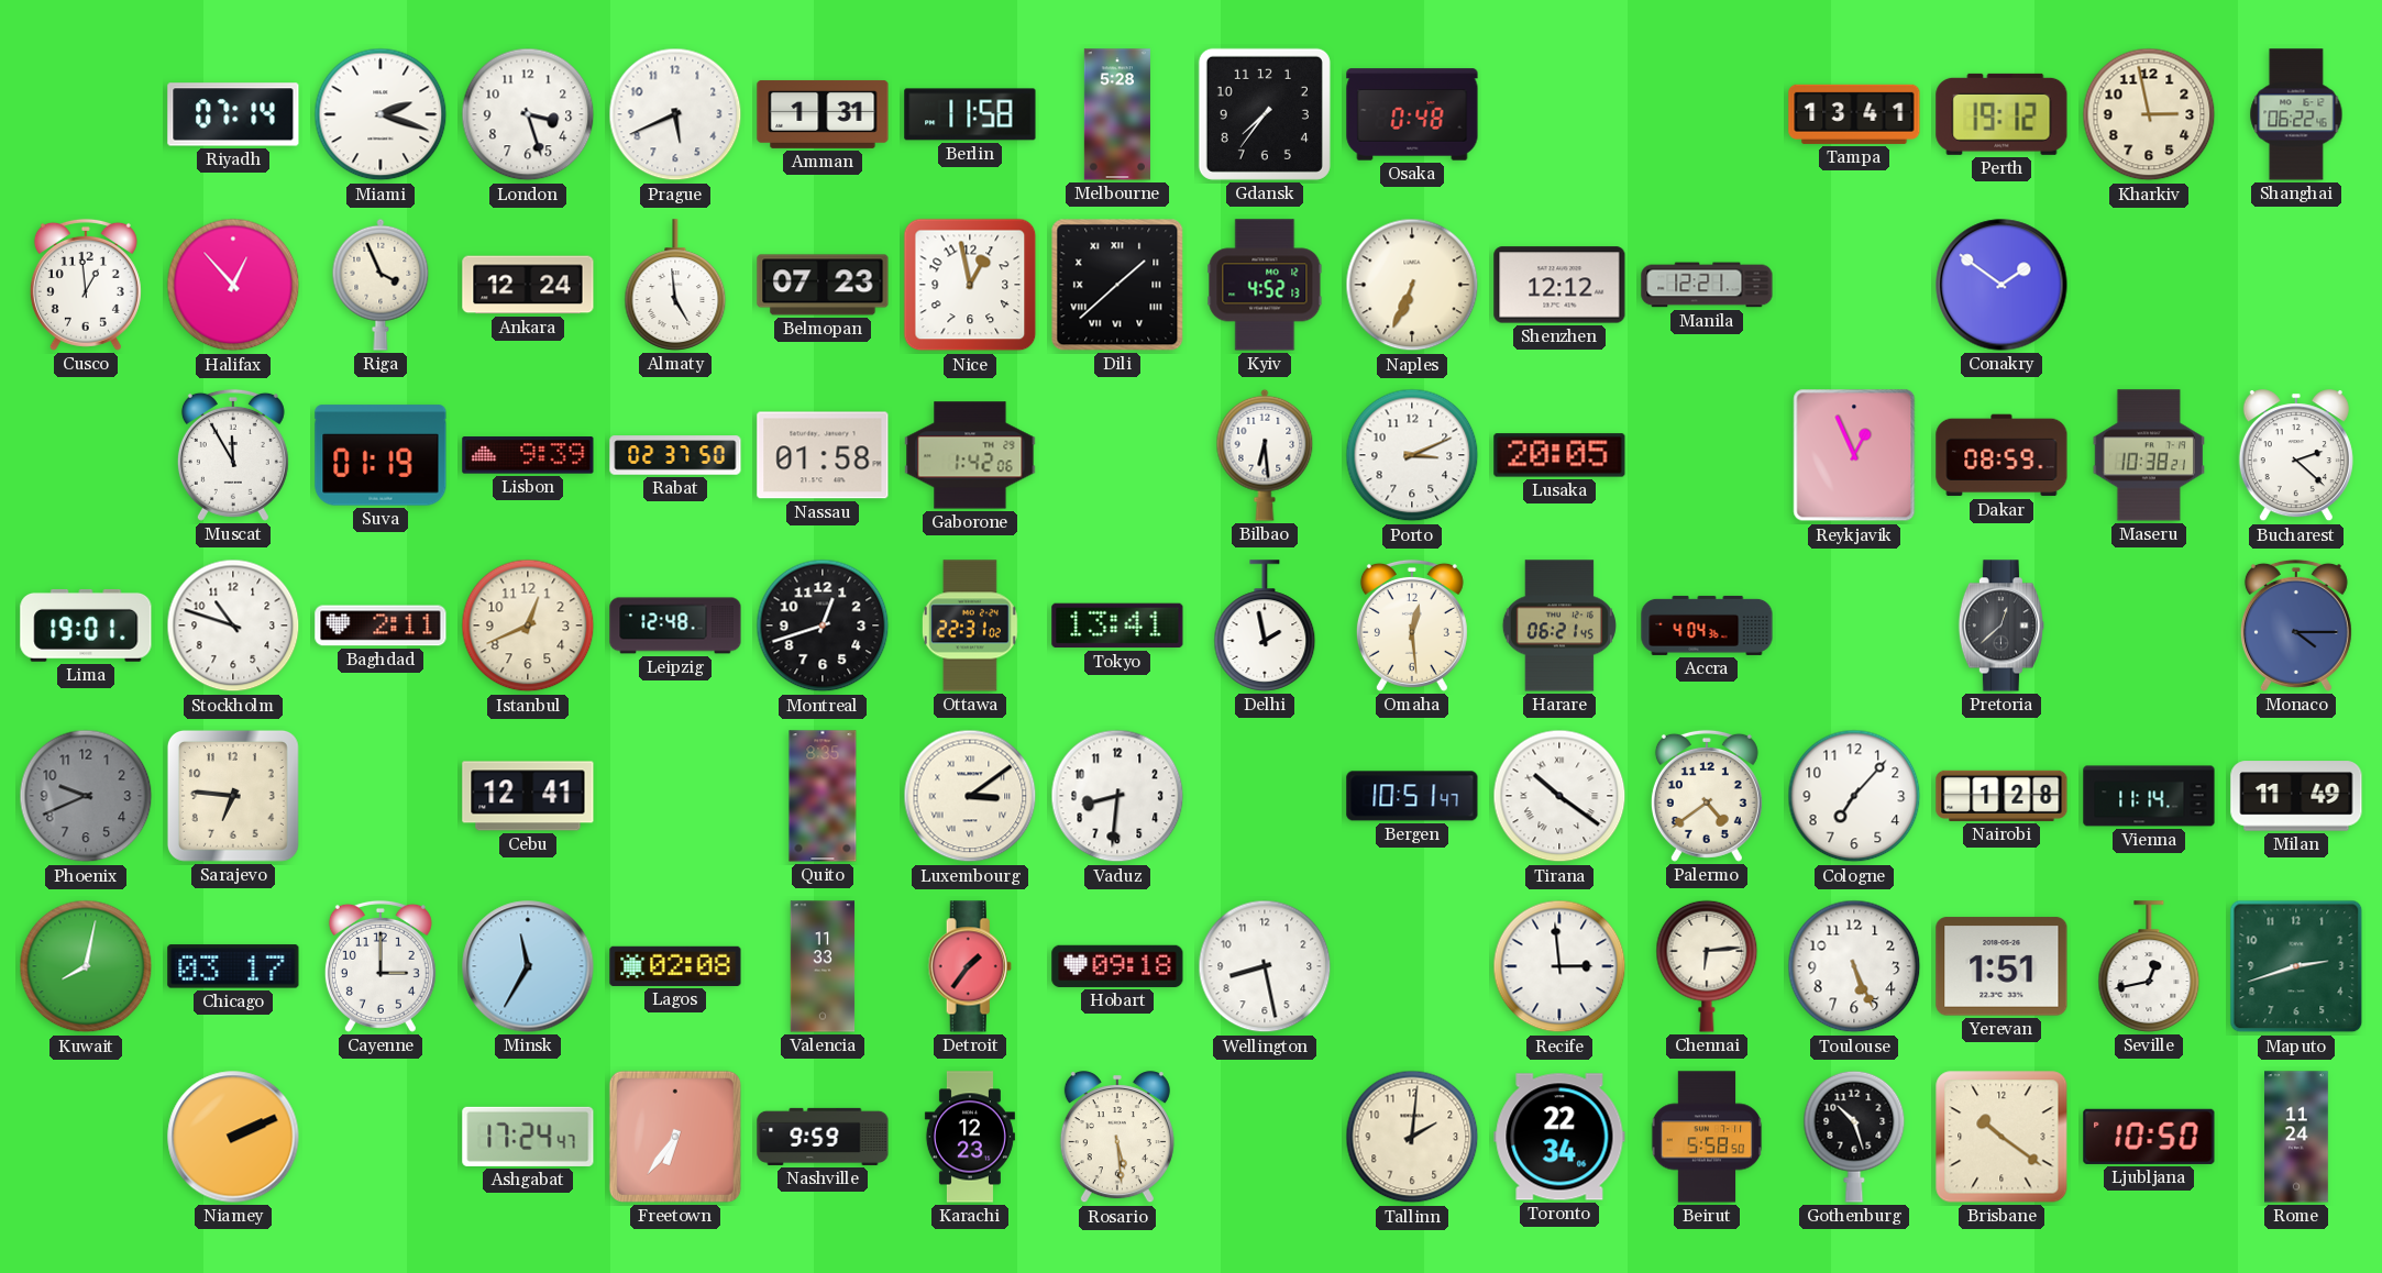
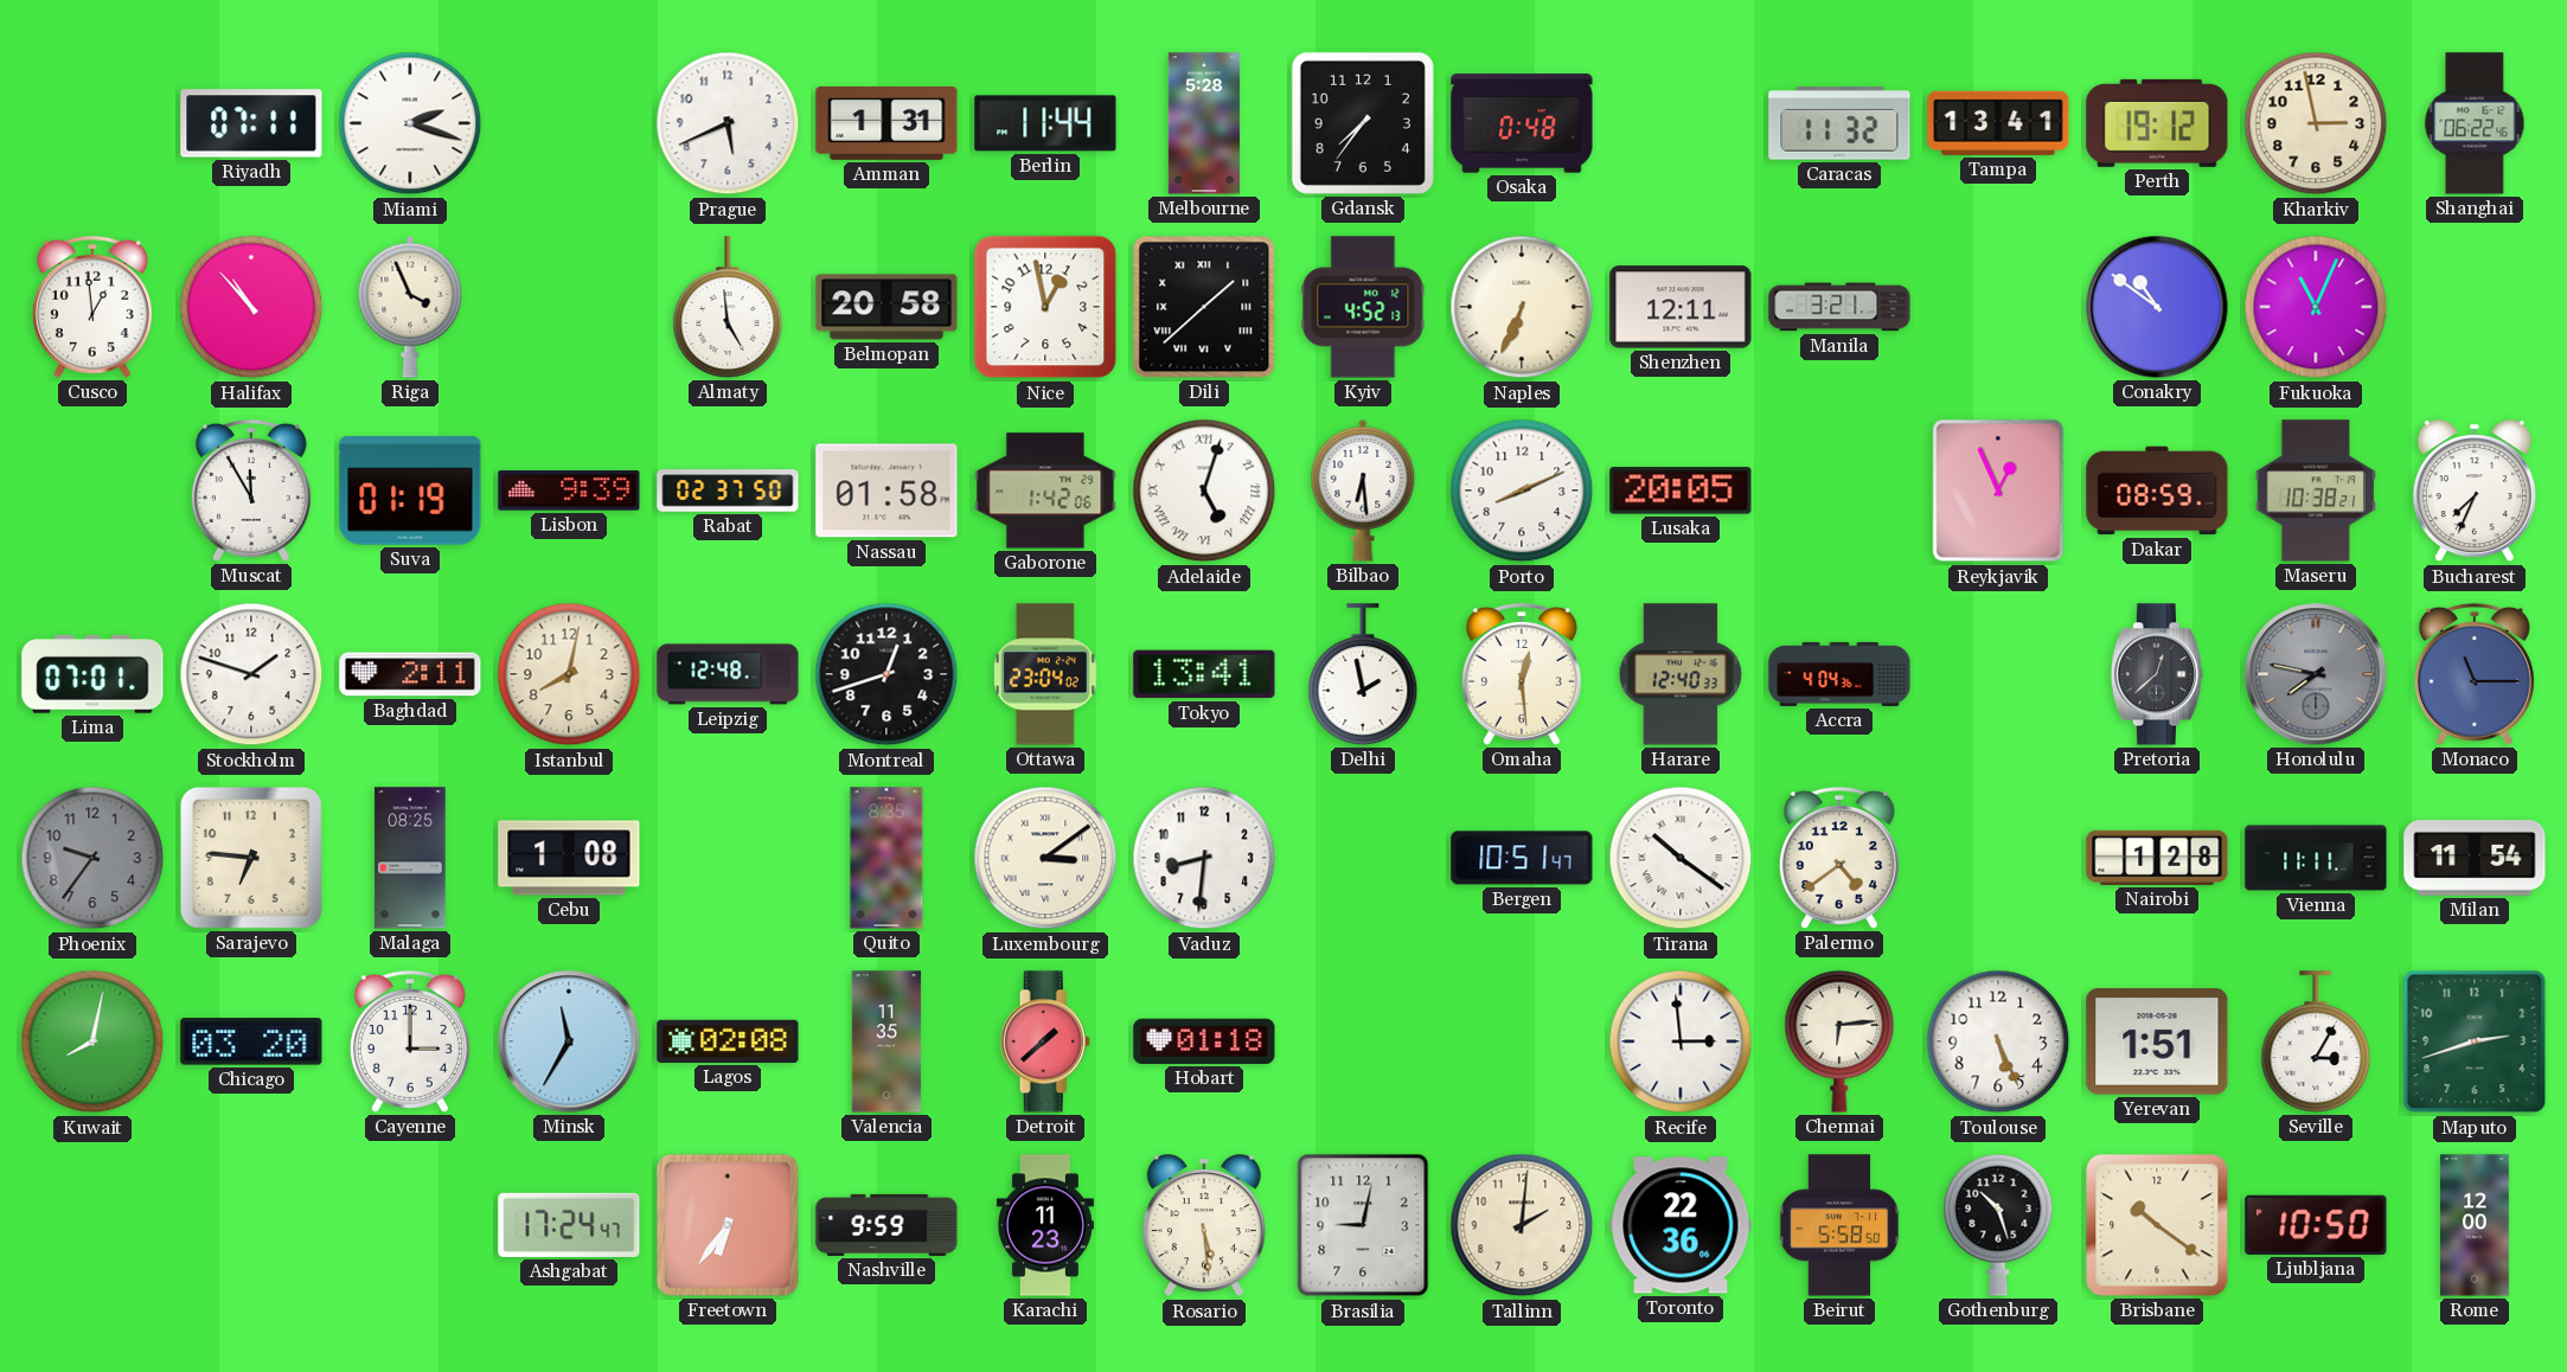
Riyadh: 07:14 -> 07:11
London: 3:27 -> none
Berlin: 11:58 -> 11:44
Caracas: none -> 11:32
Halifax: 12:53 -> 10:53
Ankara: 12:24 -> none
Belmopan: 07:23 -> 20:58
Shenzhen: 12:12 -> 12:11
Manila: 12:21 -> 3:21
Conakry: 1:51 -> 10:51
Fukuoka: none -> 11:04
Adelaide: none -> 5:03
Porto: 3:11 -> 8:11
Bucharest: 2:22 -> 7:34
Lima: 19:01 -> 07:01
Stockholm: 10:48 -> 1:48
Istanbul: 12:41 -> 8:02
Ottawa: 22:31 -> 23:04
Harare: 06:21 -> 12:40
Honolulu: none -> 7:47
Monaco: 4:15 -> 11:15
Phoenix: 9:41 -> 9:36
Malaga: none -> 08:25
Cebu: 12:41 -> 1:08
Cologne: 7:07 -> none
Vienna: 11:14 -> 11:11
Milan: 11:49 -> 11:54
Chicago: 03:17 -> 03:20
Valencia: 11:33 -> 11:35
Detroit: 1:36 -> 1:38
Hobart: 09:18 -> 01:18
Wellington: 8:28 -> none
Seville: 12:43 -> 3:05
Niamey: 2:11 -> none
Karachi: 12:23 -> 11:23
Brasilia: none -> 9:02
Toronto: 22:34 -> 22:36
Rome: 11:24 -> 12:00
